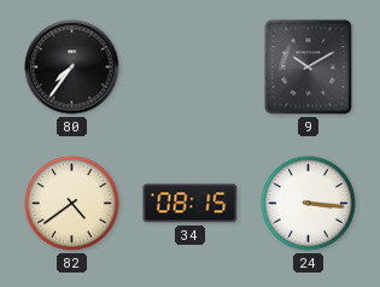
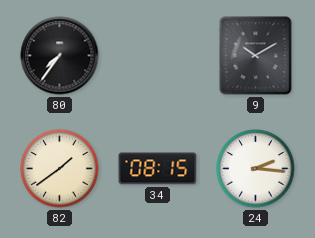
82: 4:39 -> 1:39
24: 3:16 -> 2:16
